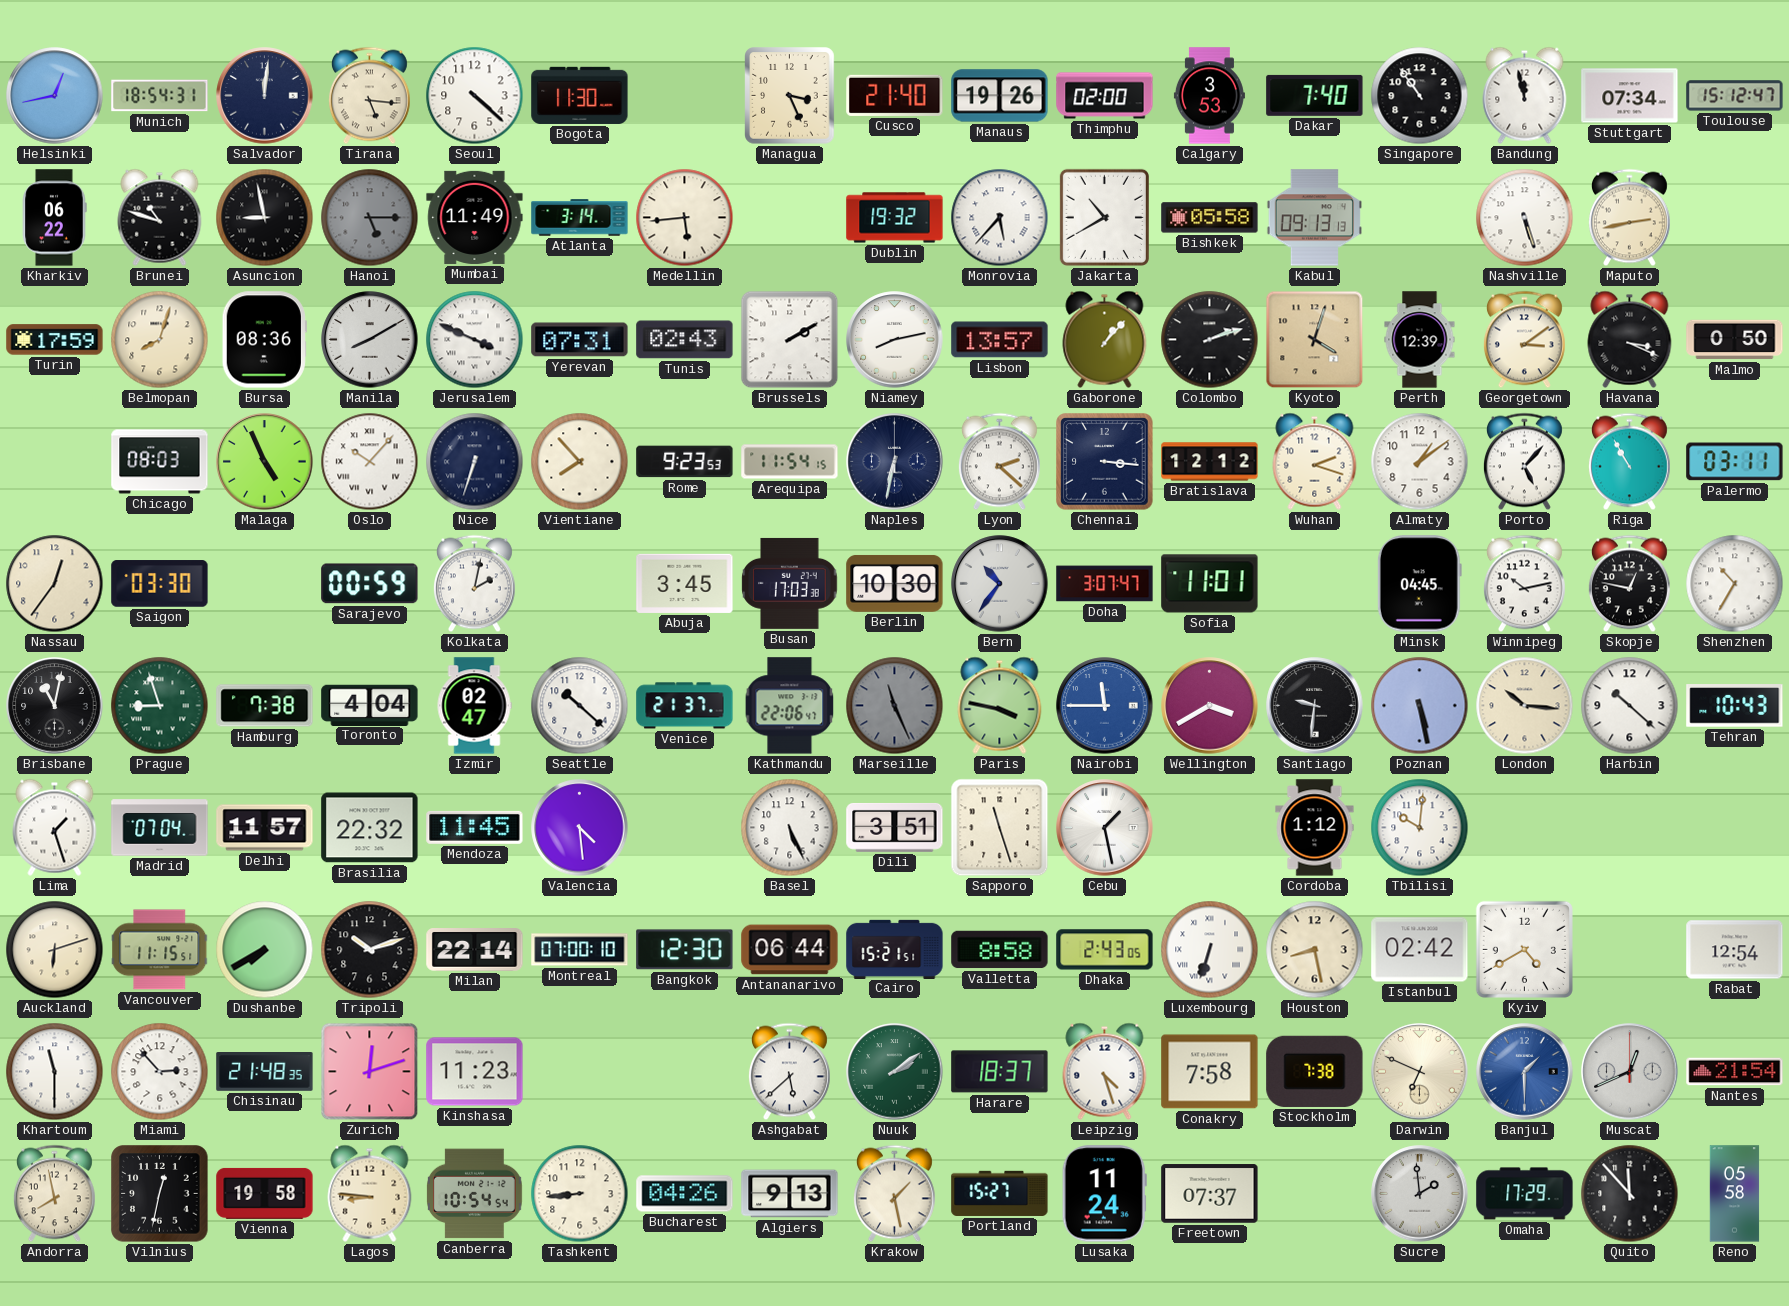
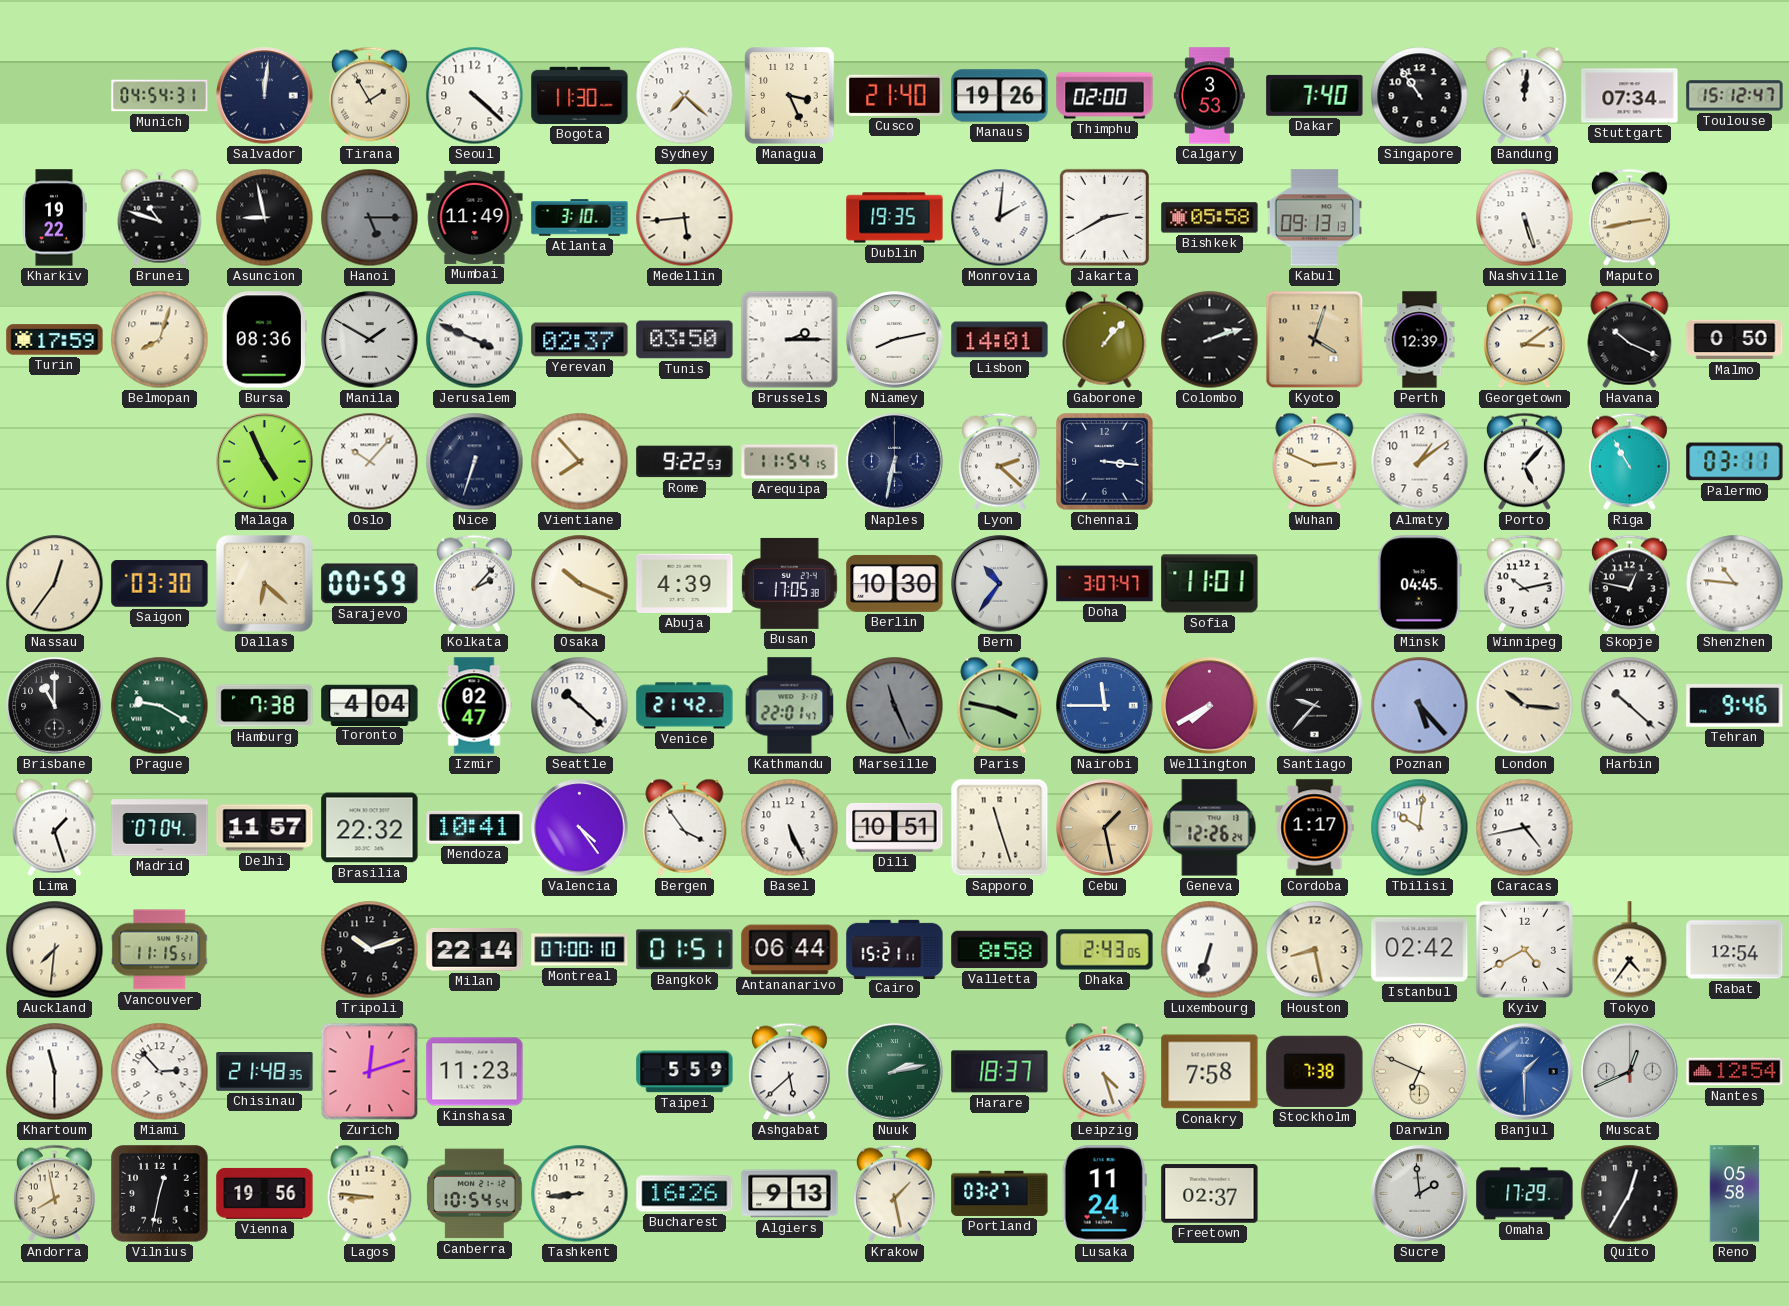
Helsinki: 12:43 -> none
Munich: 18:54 -> 04:54
Tirana: 5:16 -> 1:55
Sydney: none -> 7:22
Bandung: 11:58 -> 12:01
Kharkiv: 06:22 -> 19:22
Atlanta: 3:14 -> 3:10
Dublin: 19:32 -> 19:35
Monrovia: 5:37 -> 2:01
Jakarta: 10:40 -> 2:40
Manila: 8:10 -> 1:50
Yerevan: 07:31 -> 02:37
Tunis: 02:43 -> 03:50
Brussels: 2:10 -> 2:15
Lisbon: 13:57 -> 14:01
Havana: 3:19 -> 10:19
Chicago: 08:03 -> none
Rome: 9:23 -> 9:22
Bratislava: 12:12 -> none
Wuhan: 2:18 -> 2:49
Dallas: none -> 6:22
Kolkata: 2:02 -> 2:07
Osaka: none -> 10:19
Abuja: 3:45 -> 4:39
Busan: 17:03 -> 17:05
Shenzhen: 10:35 -> 10:46
Brisbane: 11:02 -> 11:00
Prague: 8:57 -> 9:20
Venice: 21:37 -> 21:42
Kathmandu: 22:06 -> 22:01
Wellington: 3:40 -> 7:40
Santiago: 9:31 -> 9:37
Poznan: 5:28 -> 5:23
Tehran: 10:43 -> 9:46
Mendoza: 11:45 -> 10:41
Valencia: 4:29 -> 4:24
Bergen: none -> 3:54
Dili: 3:51 -> 10:51
Cebu dial: white -> champagne
Geneva: none -> 12:26
Cordoba: 1:12 -> 1:17
Caracas: none -> 4:43
Auckland: 6:12 -> 7:31
Dushanbe: 7:40 -> none
Bangkok: 12:30 -> 01:51
Cairo: 15:21:51 -> 15:21:11
Tokyo: none -> 4:36
Taipei: none -> 5:59
Nuuk: 2:09 -> 2:13
Nantes: 21:54 -> 12:54
Vienna: 19:58 -> 19:56
Bucharest: 04:26 -> 16:26
Portland: 15:27 -> 03:27
Freetown: 07:37 -> 02:37
Quito: 11:53 -> 12:35
